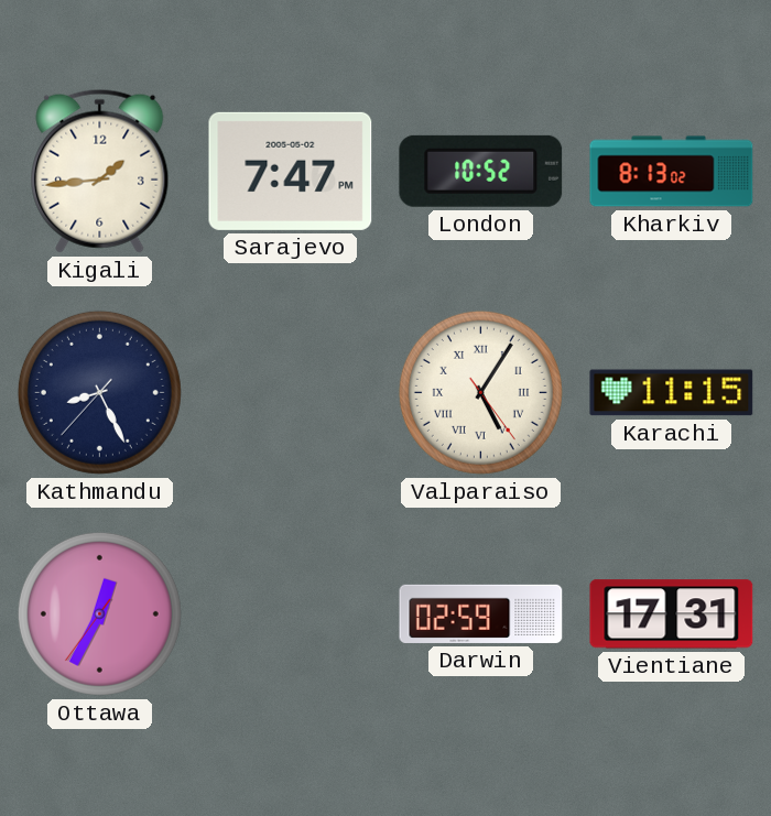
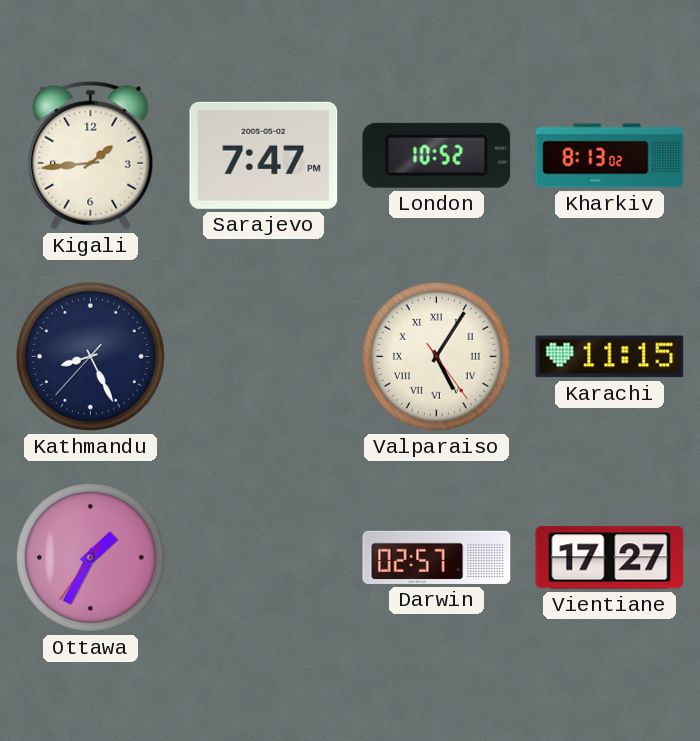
Ottawa: 12:34 -> 1:34
Darwin: 02:59 -> 02:57
Vientiane: 17:31 -> 17:27
